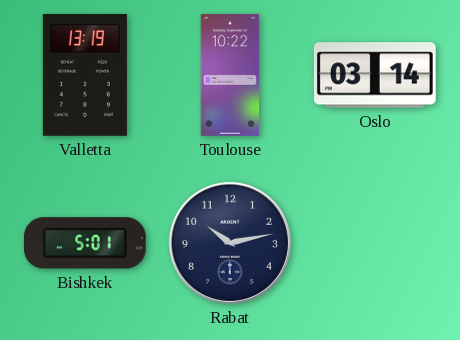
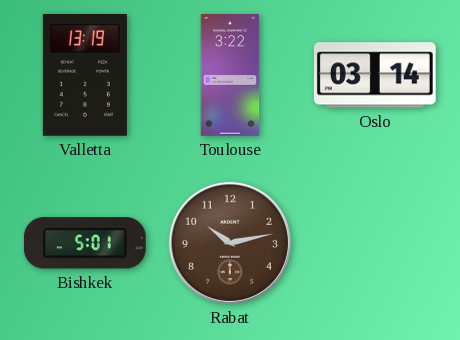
Toulouse: 10:22 -> 3:22
Rabat dial: navy -> brown
